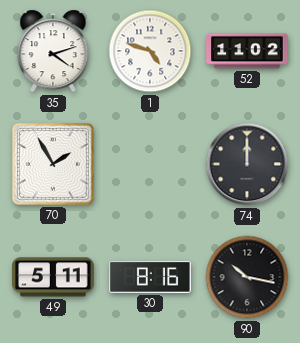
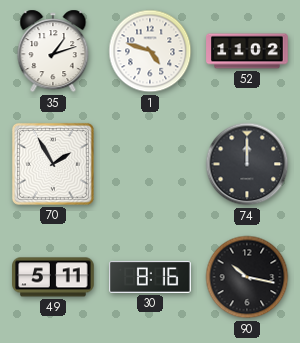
35: 4:12 -> 1:12
